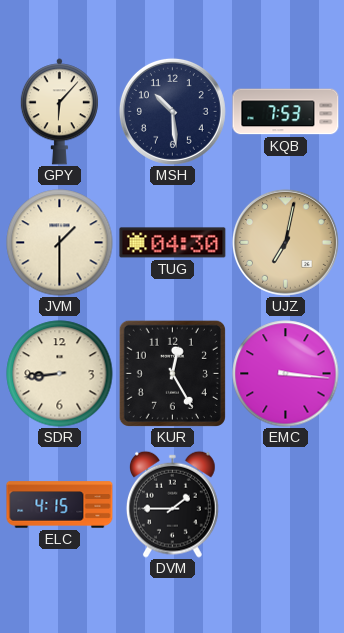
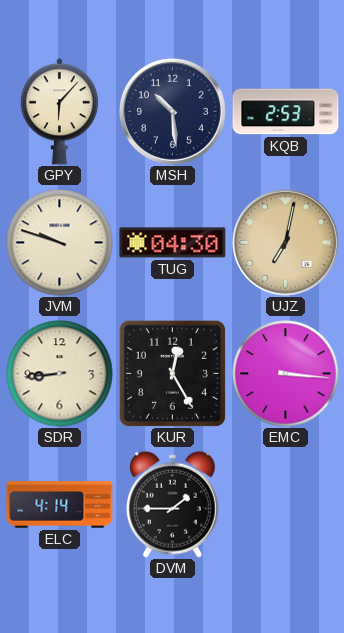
KQB: 7:53 -> 2:53
JVM: 1:30 -> 9:48
ELC: 4:15 -> 4:14
